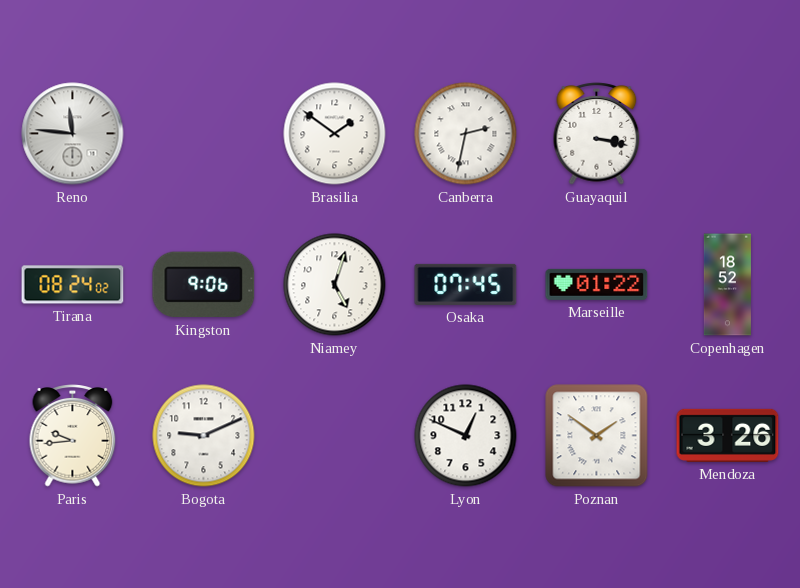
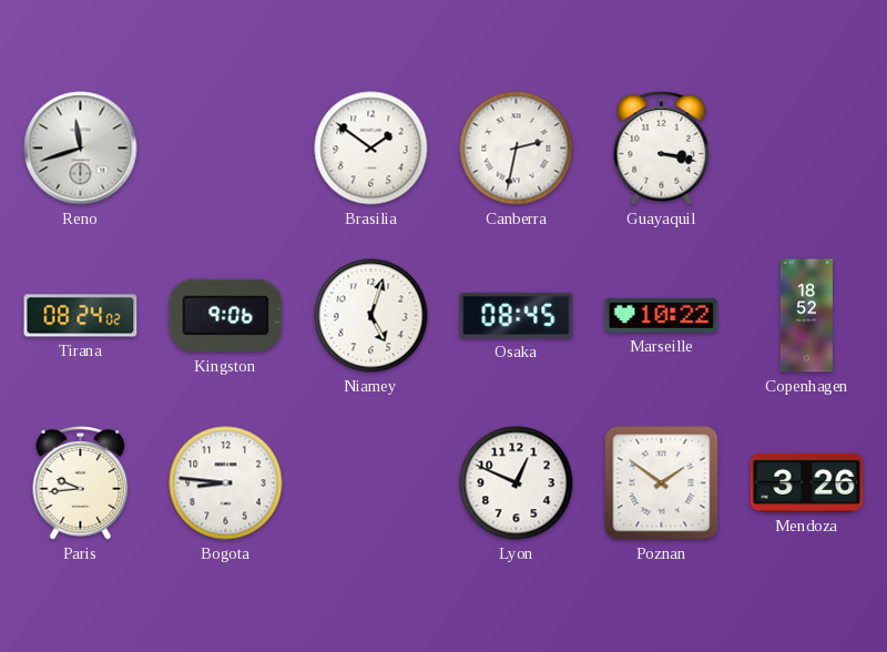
Reno: 11:46 -> 11:42
Osaka: 07:45 -> 08:45
Marseille: 01:22 -> 10:22
Bogota: 9:11 -> 8:46
